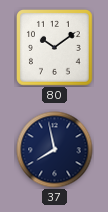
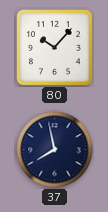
80: 10:09 -> 10:07
